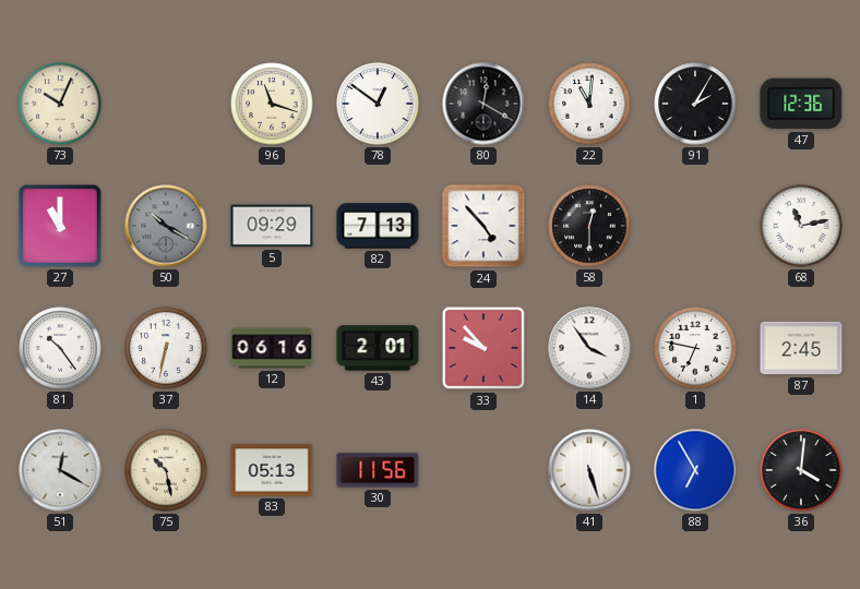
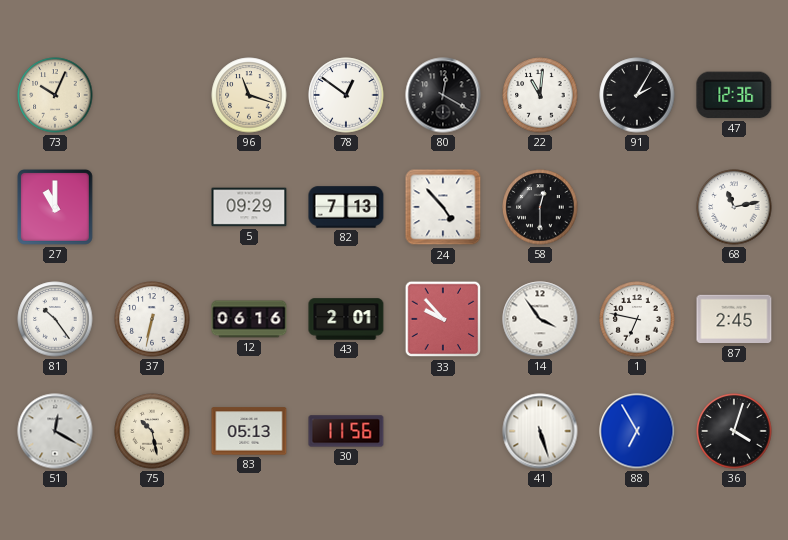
50: 10:20 -> none
36: 4:01 -> 4:03
